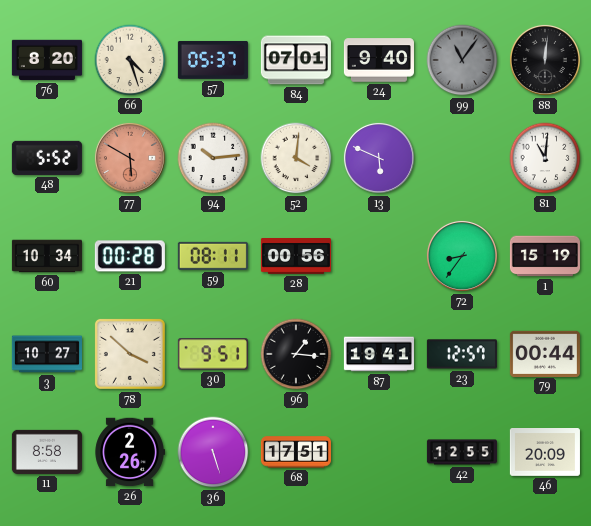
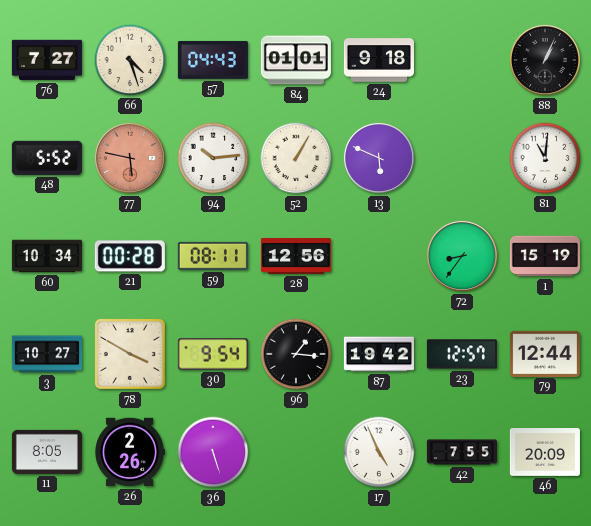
76: 8:20 -> 7:27
57: 05:37 -> 04:43
84: 07:01 -> 01:01
24: 9:40 -> 9:18
99: 11:06 -> none
88: 12:01 -> 1:04
77: 5:50 -> 5:47
52: 4:01 -> 1:05
28: 00:56 -> 12:56
78: 3:52 -> 3:50
30: 9:51 -> 9:54
87: 19:41 -> 19:42
79: 00:44 -> 12:44
11: 8:58 -> 8:05
68: 17:51 -> none
17: none -> 4:56
42: 12:55 -> 7:55
